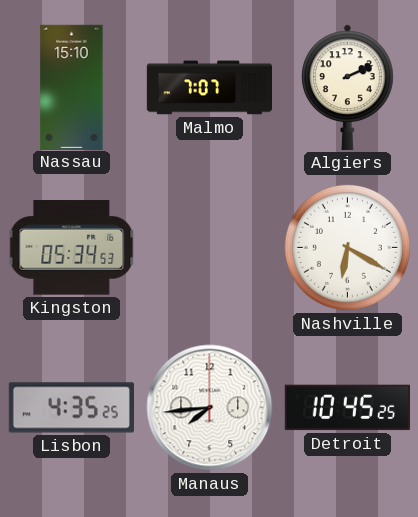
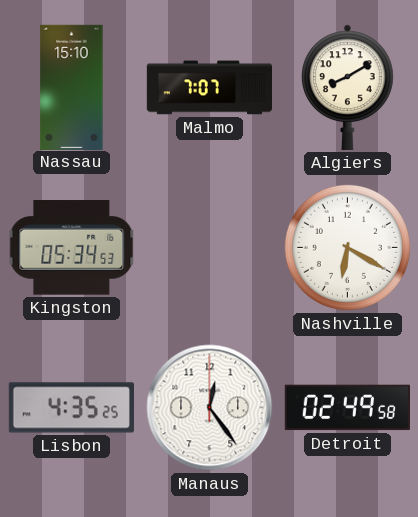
Algiers: 2:11 -> 8:10
Manaus: 7:44 -> 12:24
Detroit: 10:45 -> 02:49
